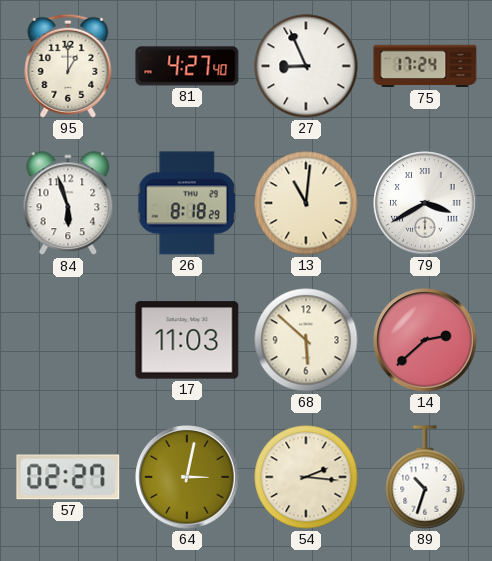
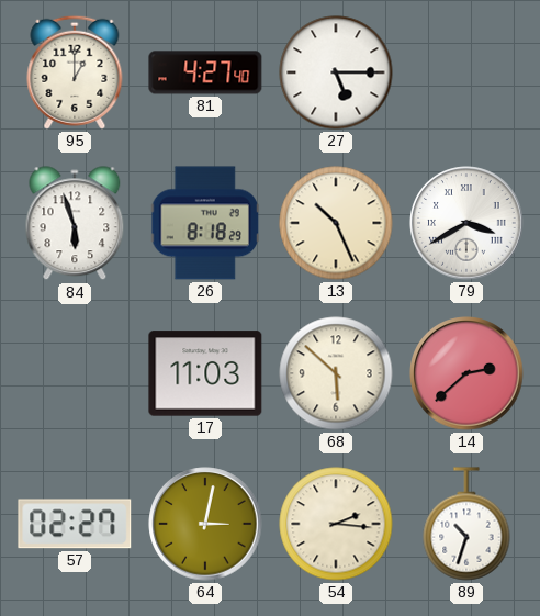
27: 8:56 -> 5:15
75: 17:24 -> none
13: 11:01 -> 10:26
